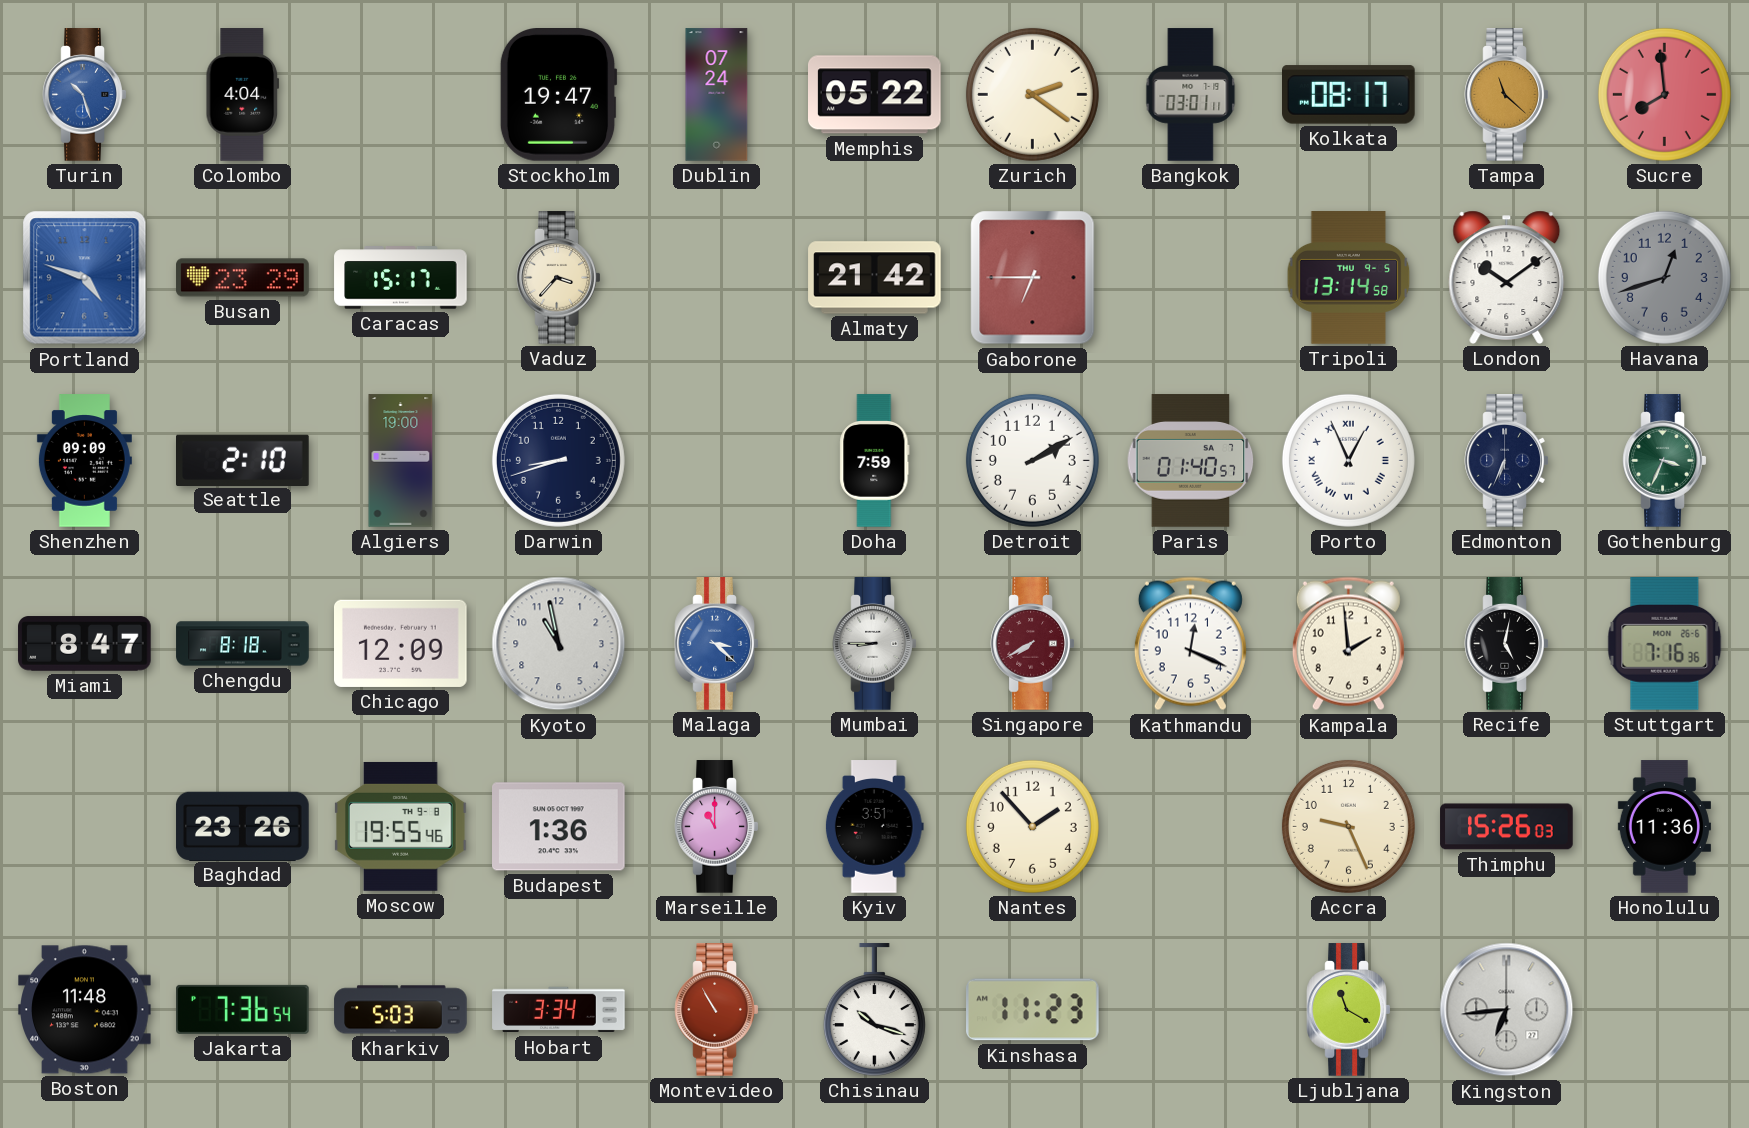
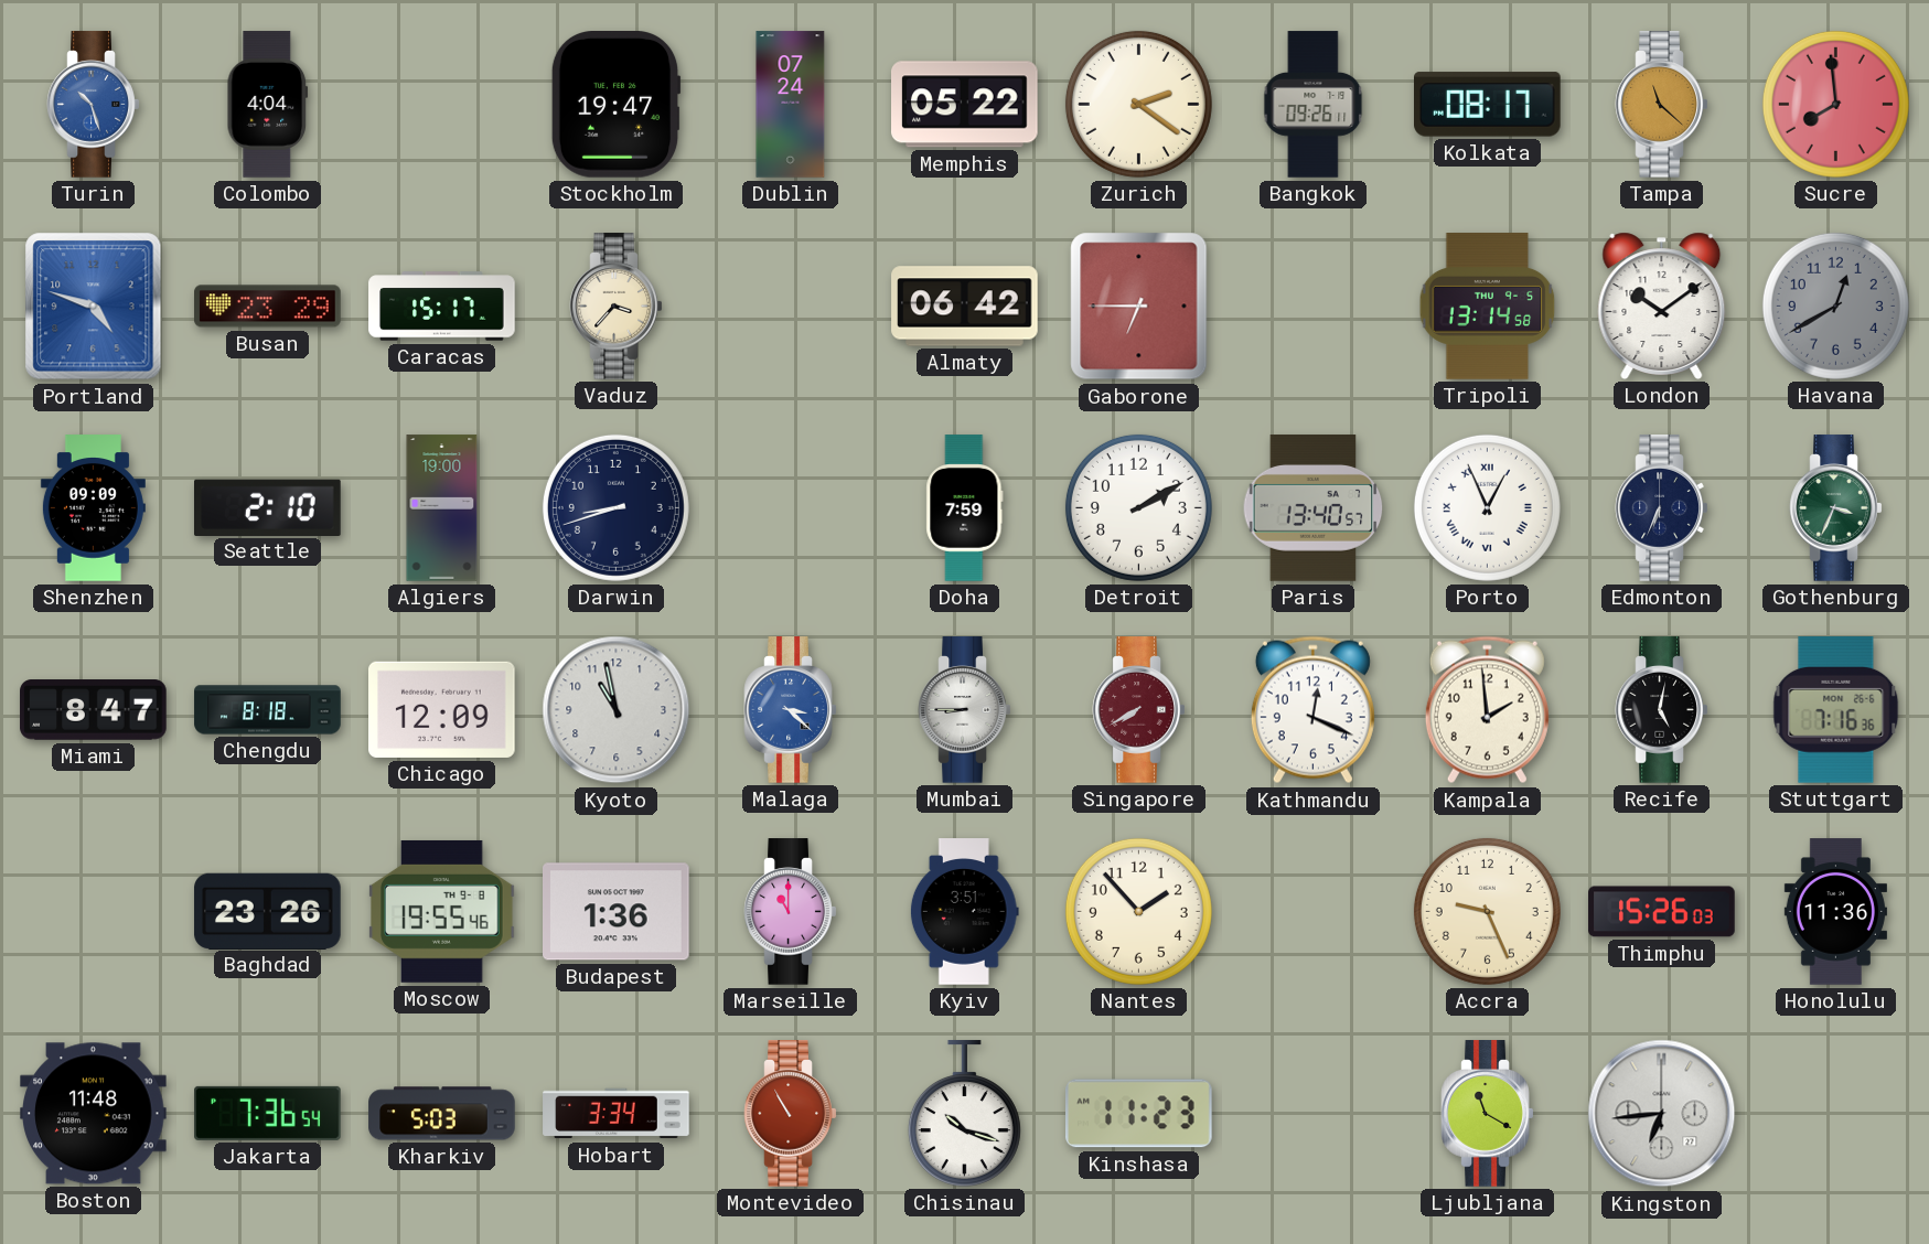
Bangkok: 03:01 -> 09:26
Almaty: 21:42 -> 06:42
Havana: 12:42 -> 12:40
Paris: 01:40 -> 13:40
